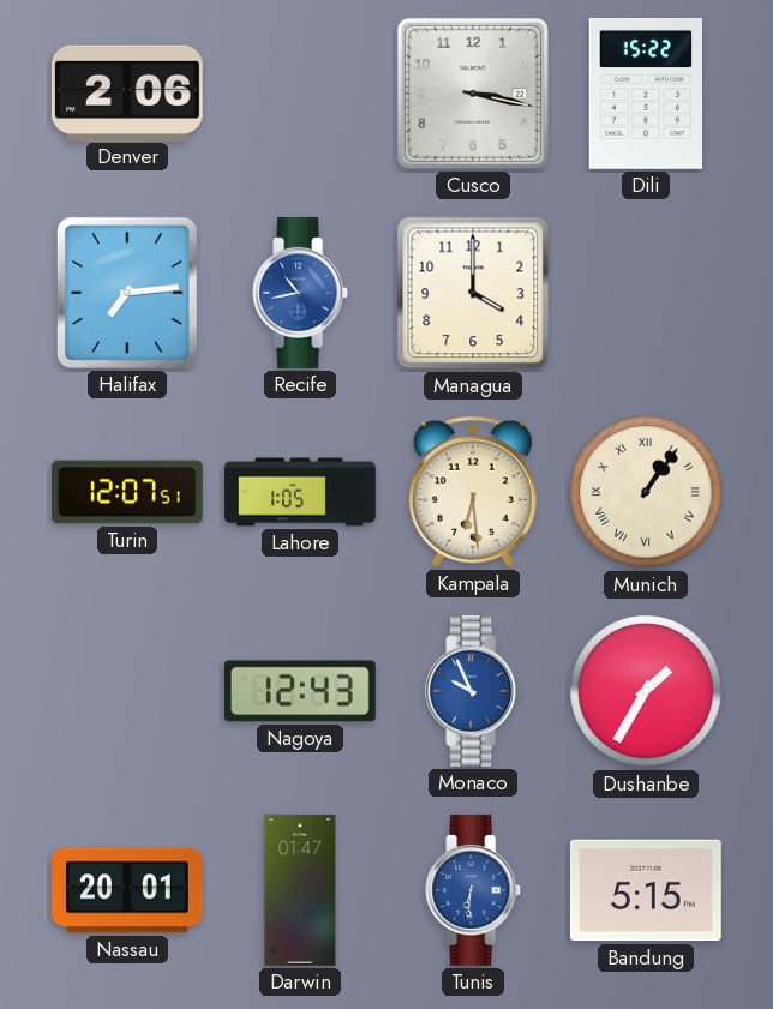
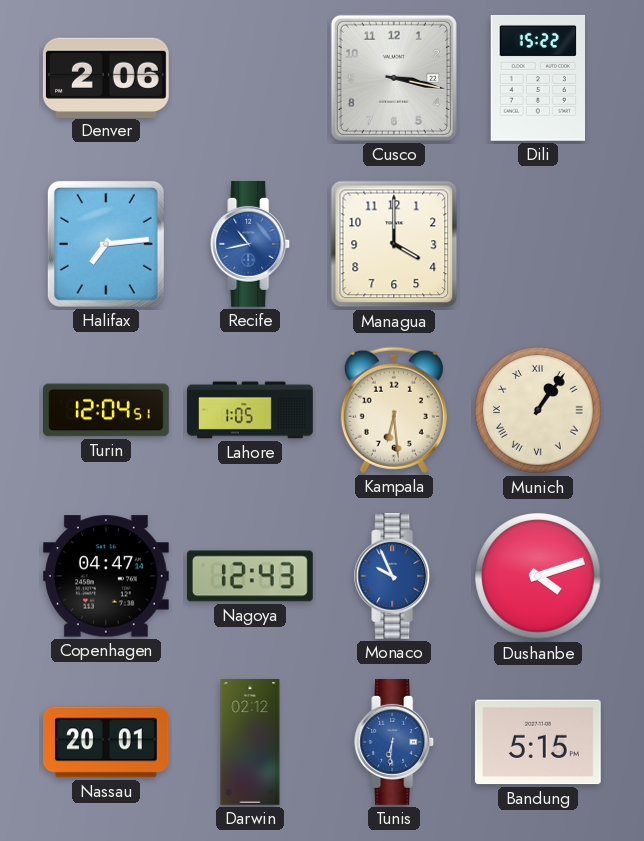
Turin: 12:07 -> 12:04
Copenhagen: none -> 04:47
Dushanbe: 1:35 -> 4:12
Darwin: 01:47 -> 02:12
